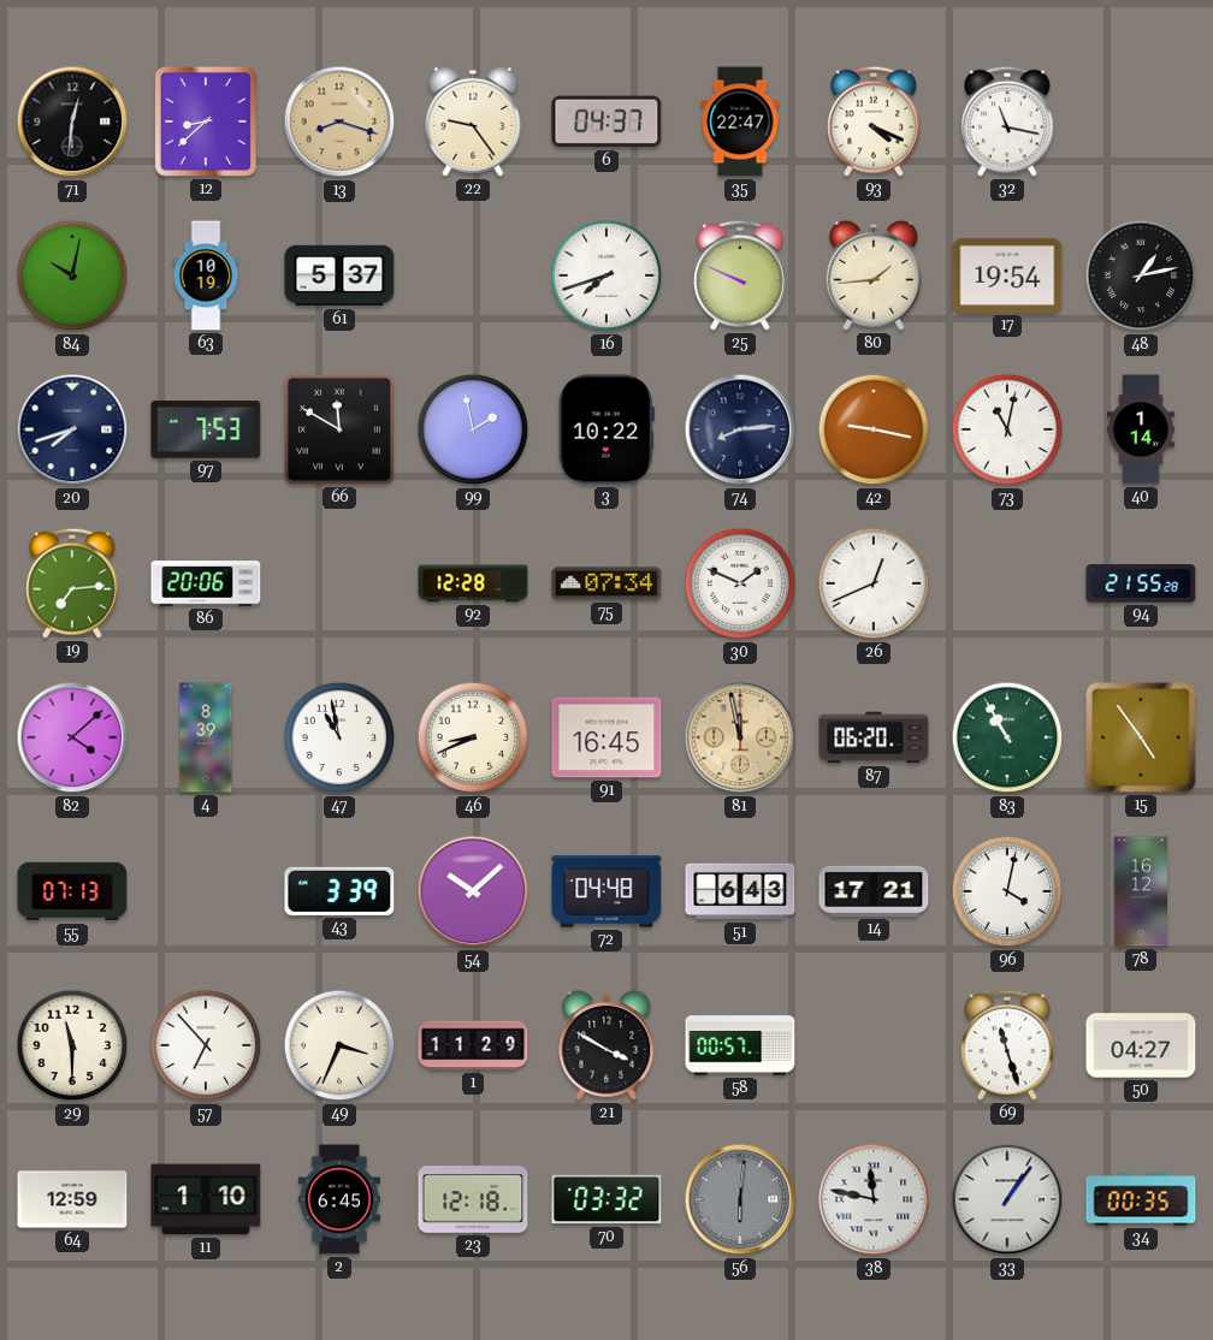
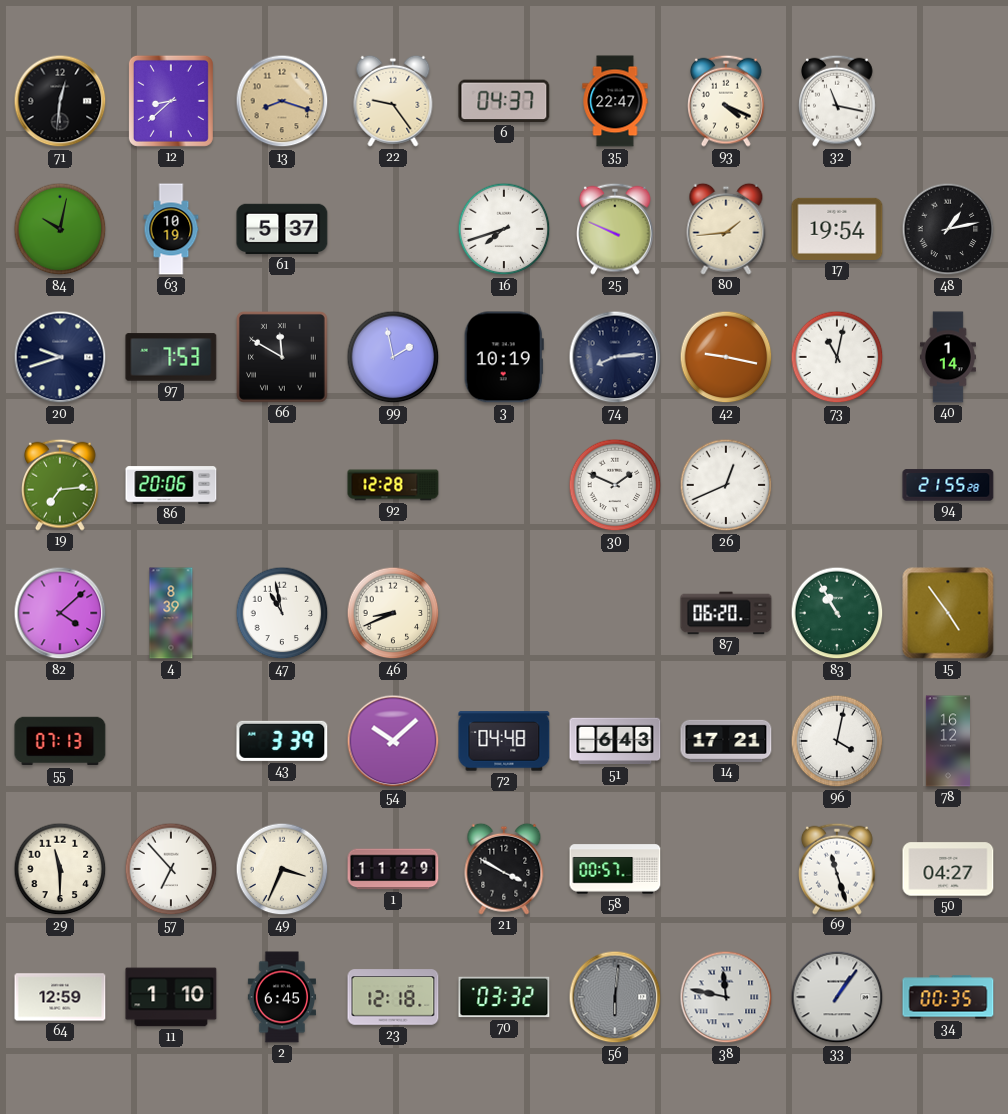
20: 7:42 -> 9:42
3: 10:22 -> 10:19
75: 07:34 -> none
91: 16:45 -> none
81: 11:58 -> none
